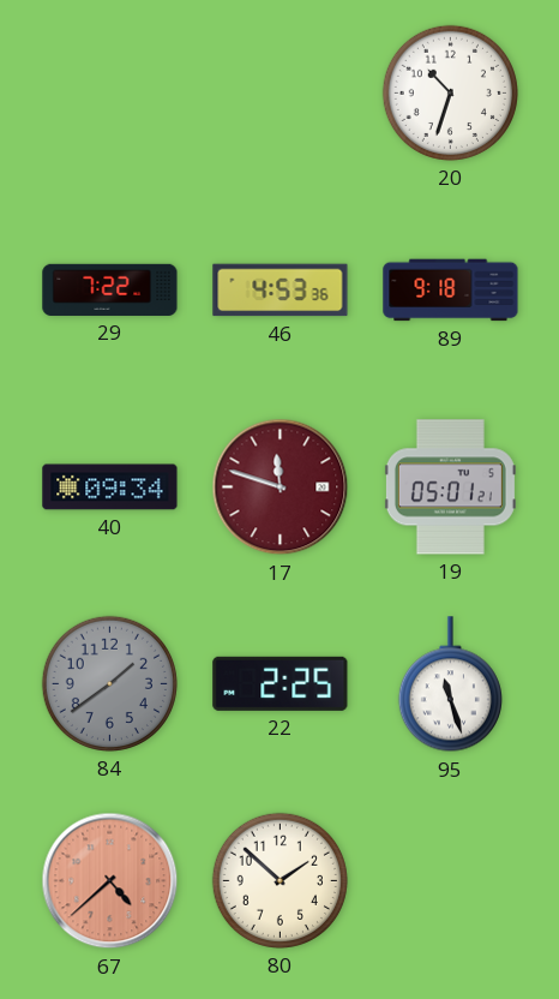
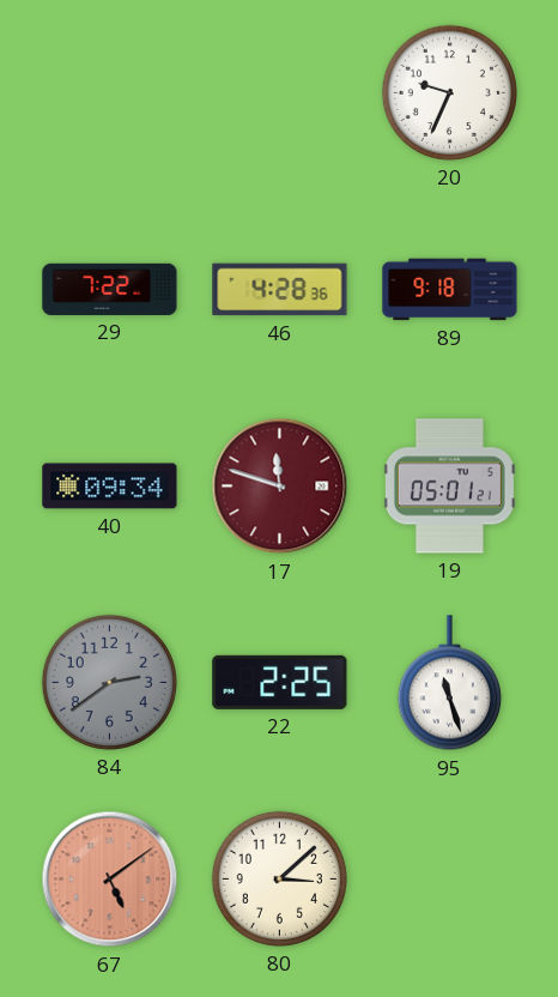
20: 10:33 -> 9:34
46: 4:53 -> 4:28
84: 1:39 -> 2:39
67: 4:38 -> 5:09
80: 1:52 -> 3:08
